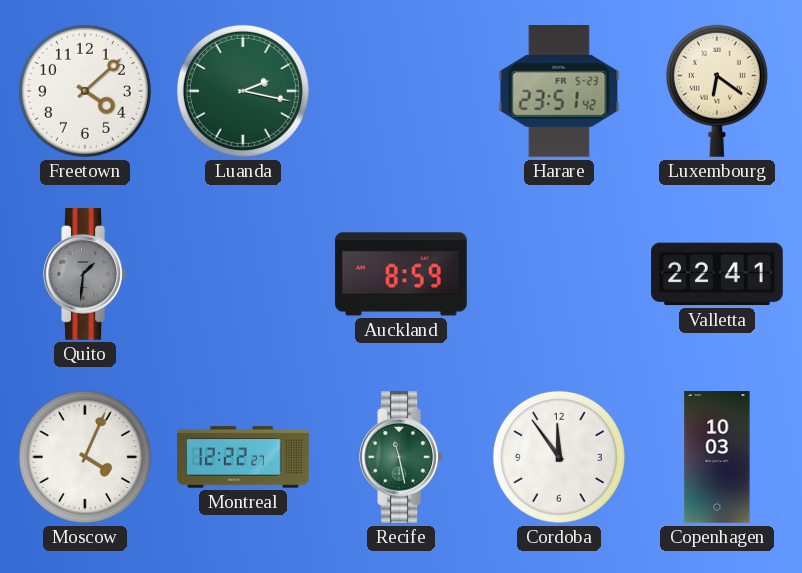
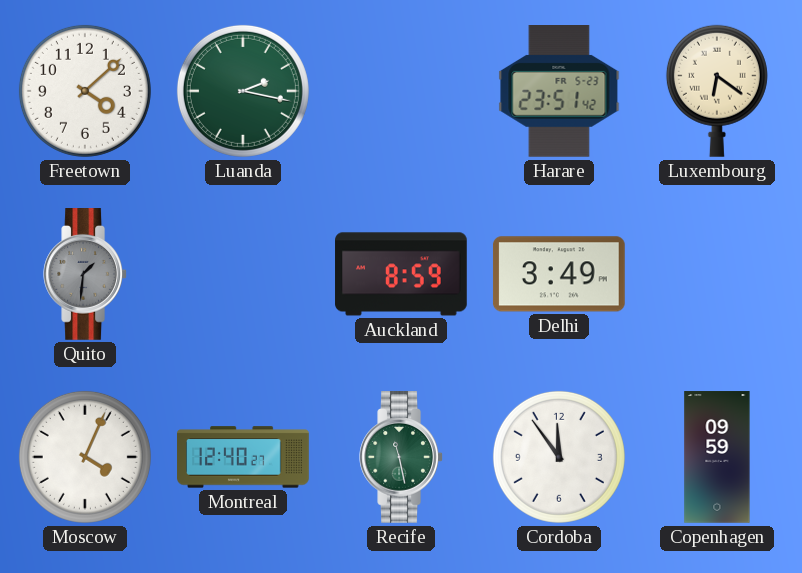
Delhi: none -> 3:49
Valletta: 22:41 -> none
Montreal: 12:22 -> 12:40
Copenhagen: 10:03 -> 09:59
